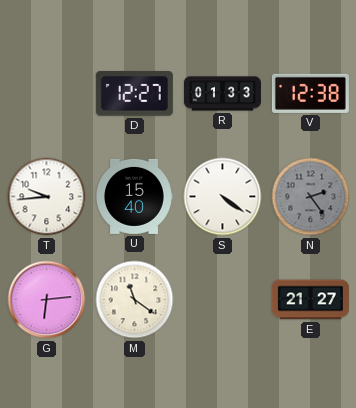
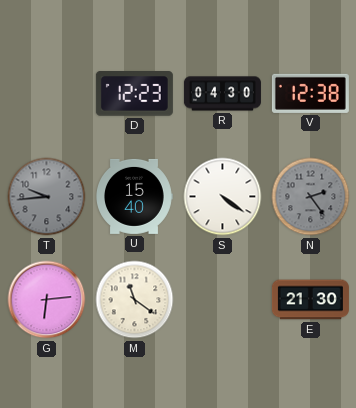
D: 12:27 -> 12:23
R: 01:33 -> 04:30
T dial: white -> grey
E: 21:27 -> 21:30
